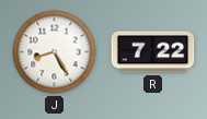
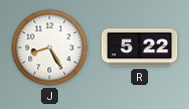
R: 7:22 -> 5:22
